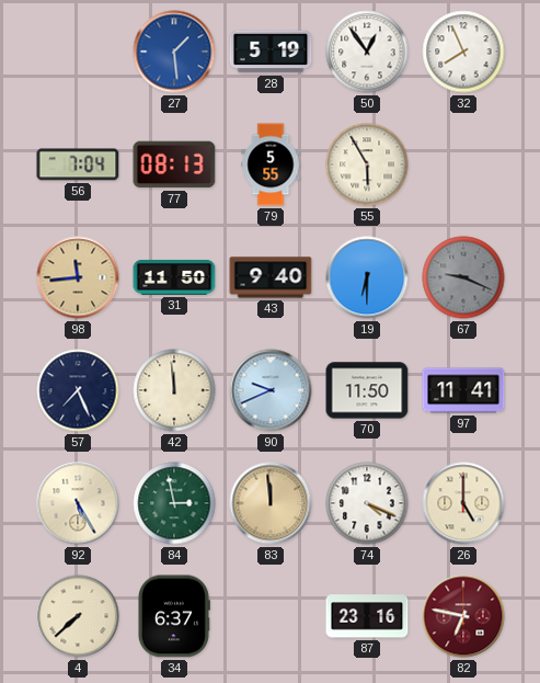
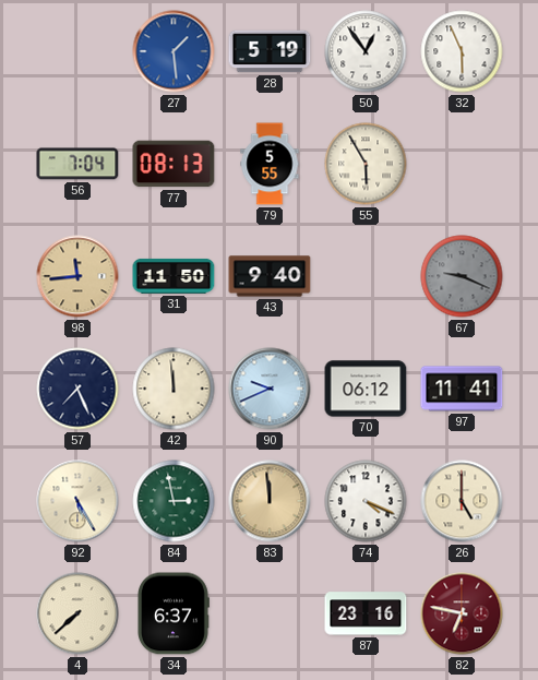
32: 7:56 -> 5:56
19: 6:30 -> none
70: 11:50 -> 06:12
